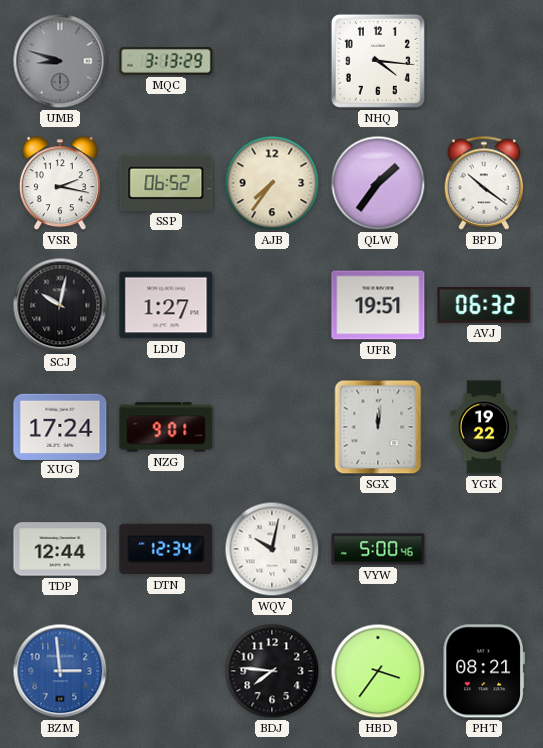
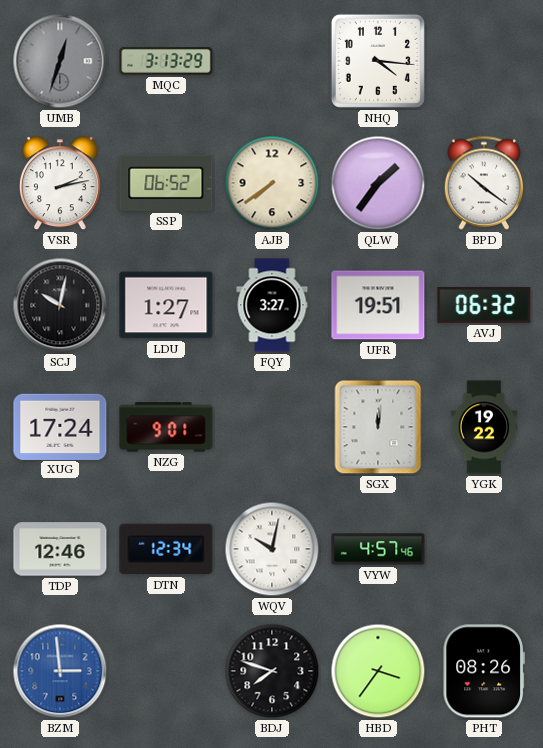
UMB: 8:48 -> 12:33
VSR: 2:17 -> 2:13
AJB: 7:36 -> 7:39
FQY: none -> 3:27
TDP: 12:44 -> 12:46
VYW: 5:00 -> 4:57
BDJ: 7:46 -> 7:48
PHT: 08:21 -> 08:26
